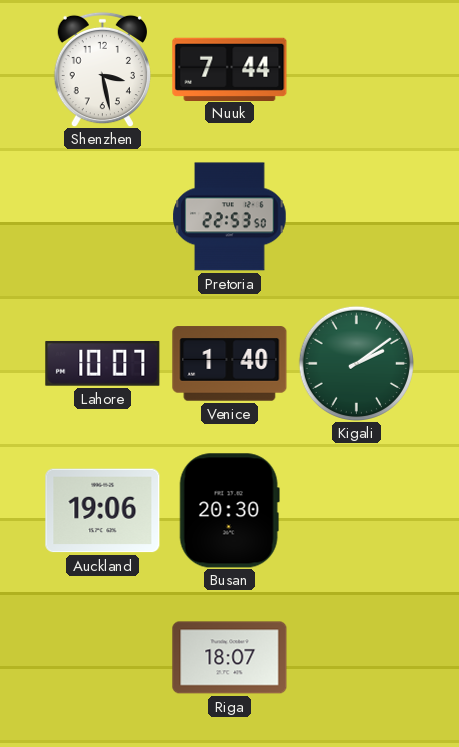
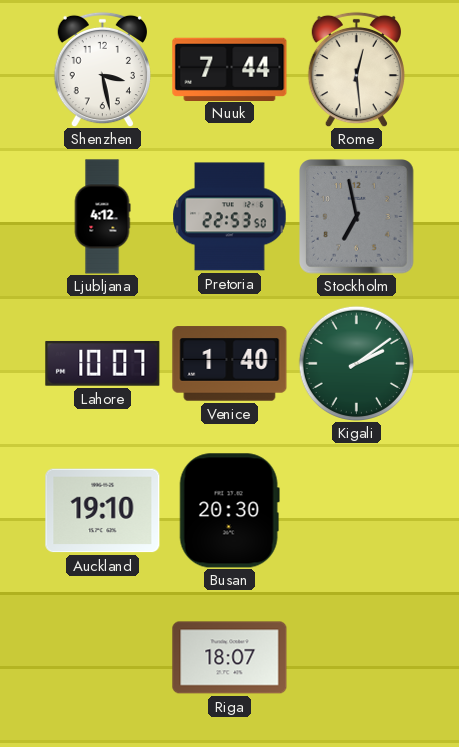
Rome: none -> 12:29
Ljubljana: none -> 4:12
Stockholm: none -> 6:58
Auckland: 19:06 -> 19:10
